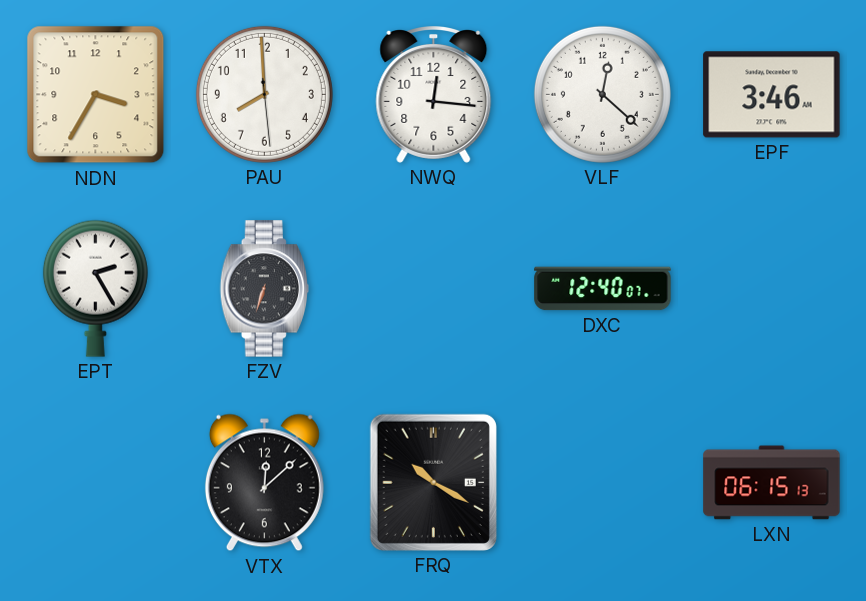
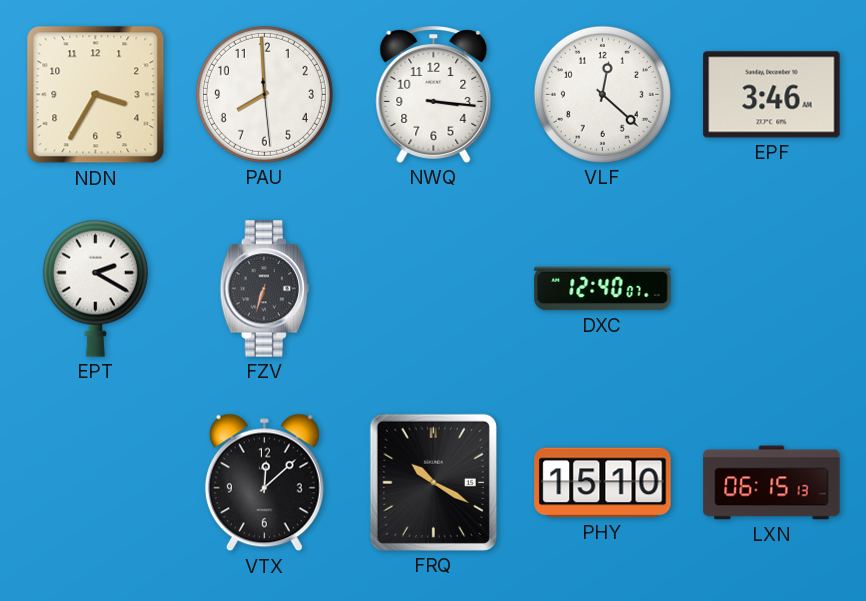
NWQ: 12:16 -> 3:16
EPT: 2:25 -> 2:20
PHY: none -> 15:10
